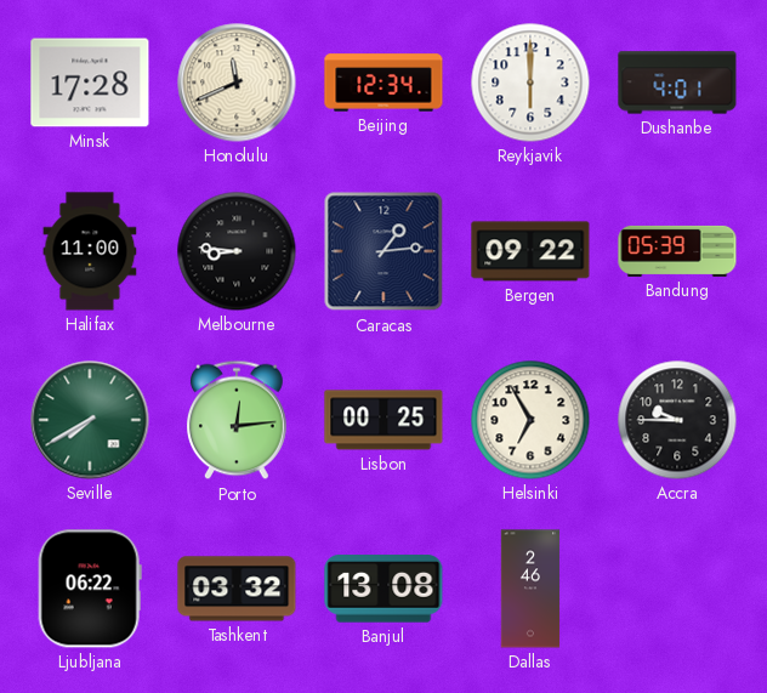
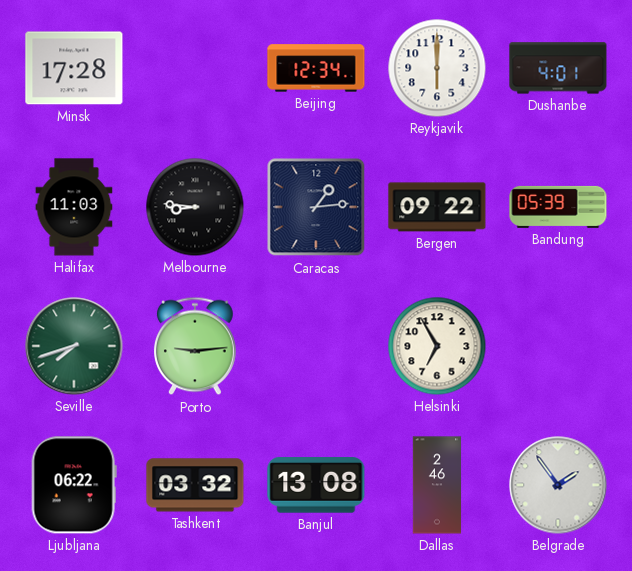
Honolulu: 11:41 -> none
Halifax: 11:00 -> 11:03
Seville: 7:40 -> 7:42
Porto: 12:14 -> 9:14
Lisbon: 00:25 -> none
Accra: 9:45 -> none
Belgrade: none -> 1:54
